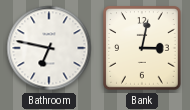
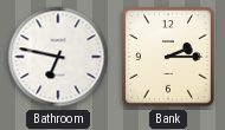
Bank: 3:02 -> 2:15
